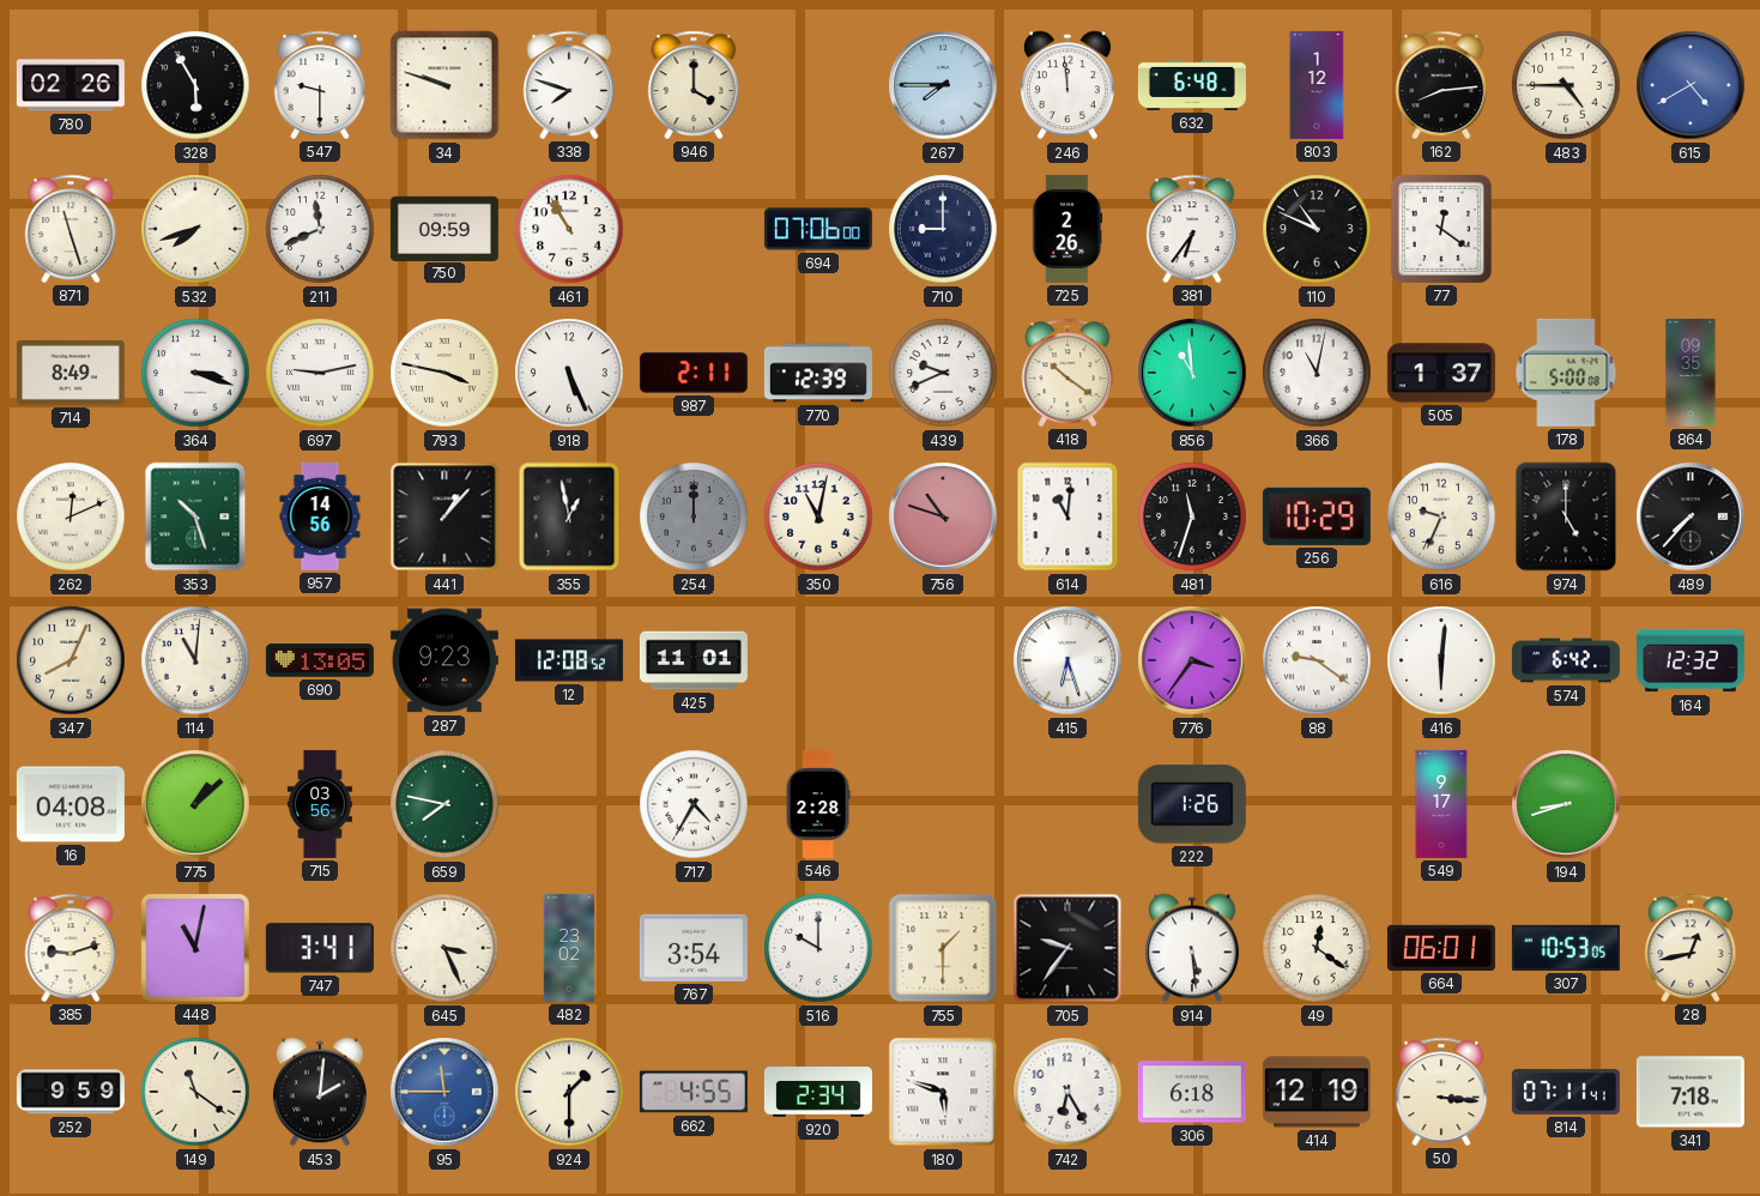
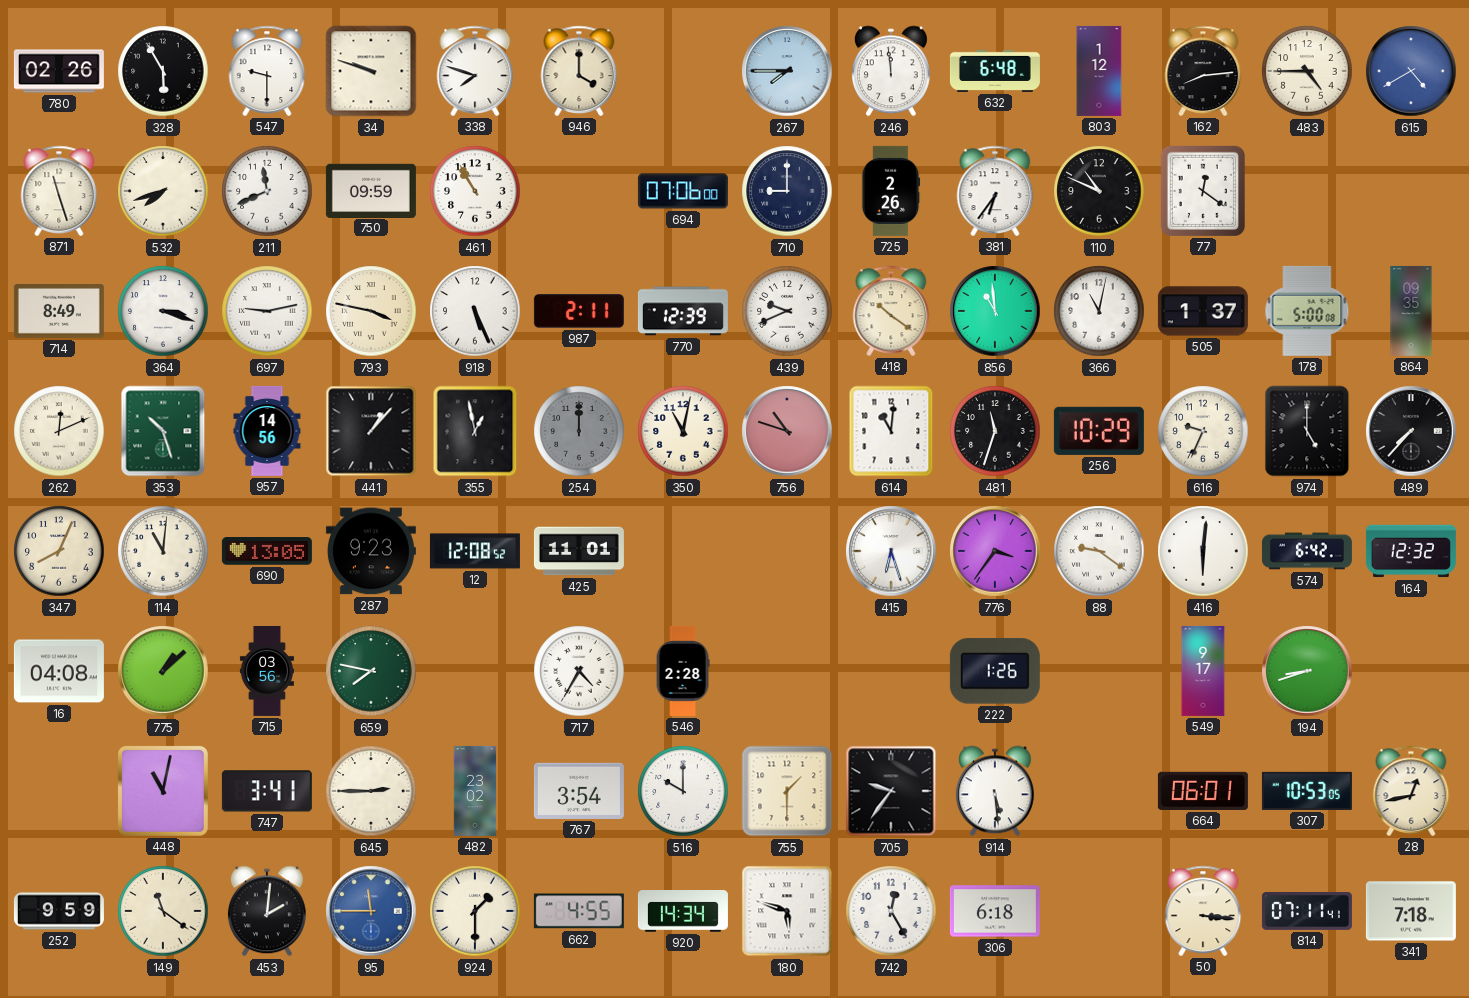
385: 9:12 -> none
645: 3:26 -> 2:45
49: 12:21 -> none
920: 2:34 -> 14:34
742: 6:25 -> 12:25
414: 12:19 -> none
